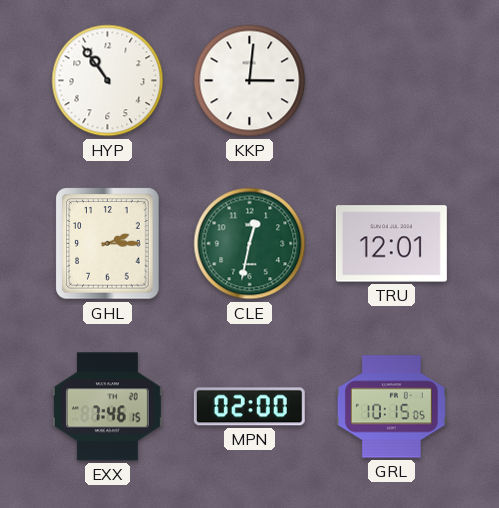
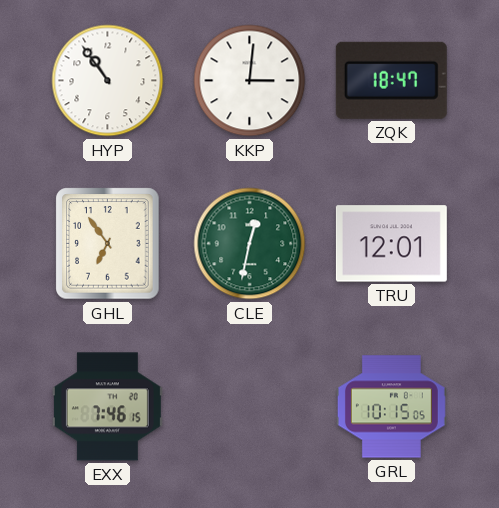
ZQK: none -> 18:47
GHL: 2:15 -> 6:54
MPN: 02:00 -> none
